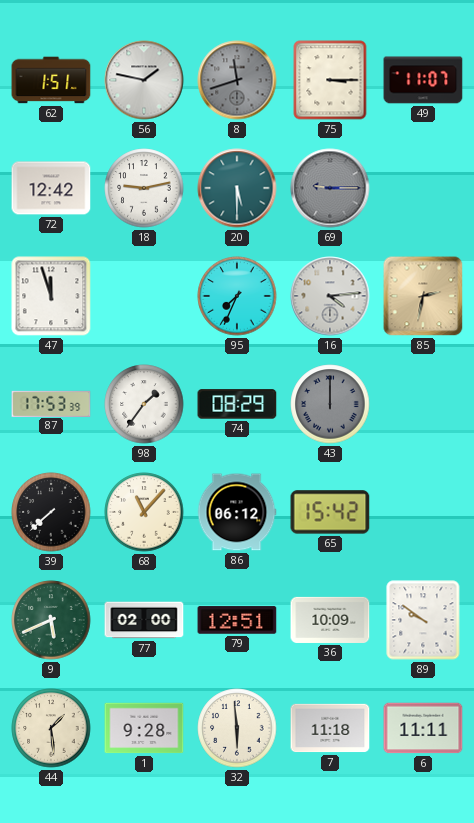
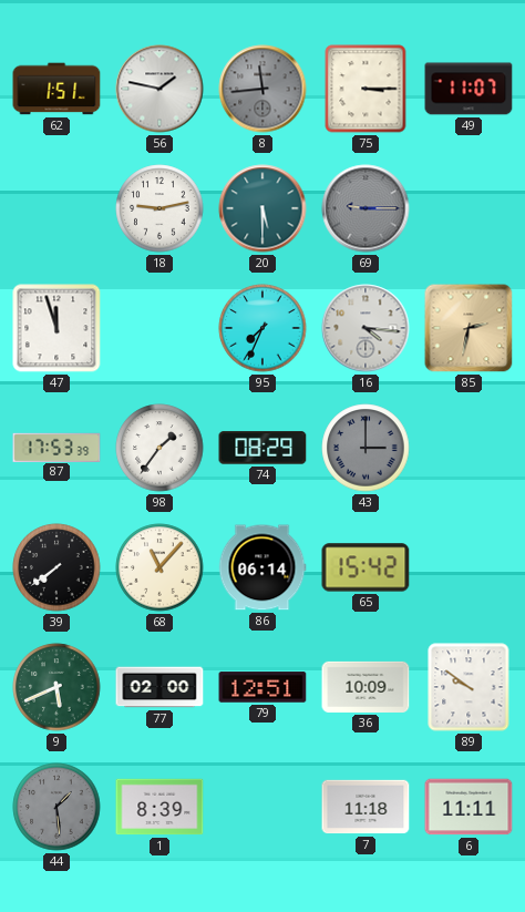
8: 11:42 -> 11:44
72: 12:42 -> none
16: 4:14 -> 4:16
43: 12:00 -> 3:00
39: 7:38 -> 7:39
86: 06:12 -> 06:14
44 dial: cream -> grey
1: 9:28 -> 8:39
32: 5:59 -> none
